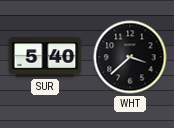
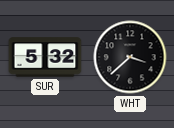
SUR: 5:40 -> 5:32
